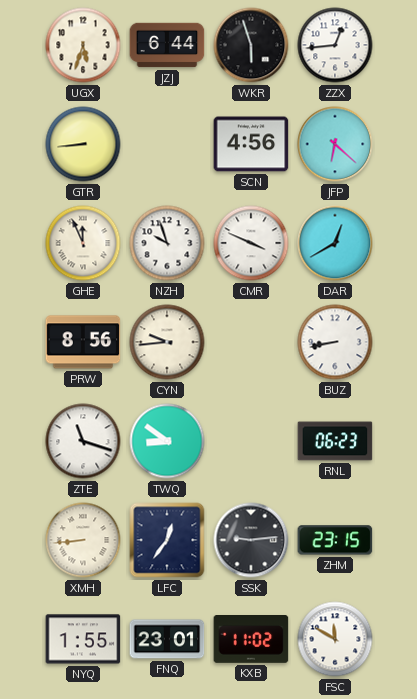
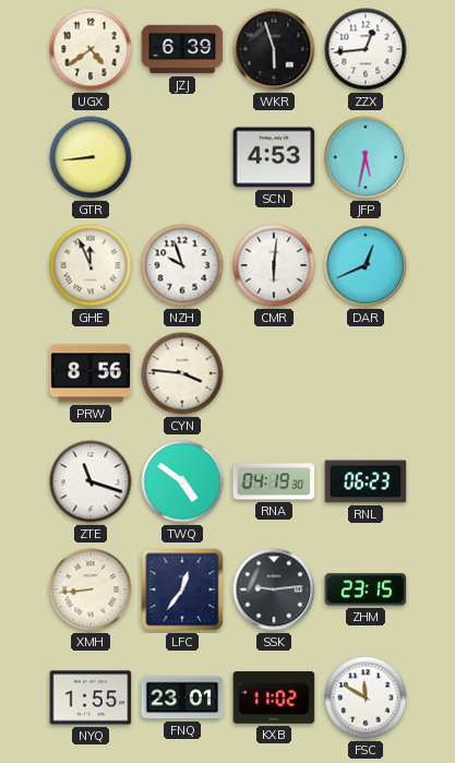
UGX: 5:33 -> 4:39
JZJ: 6:44 -> 6:39
SCN: 4:56 -> 4:53
JFP: 6:22 -> 5:32
CMR: 3:49 -> 6:01
DAR: 12:40 -> 12:41
CYN: 9:44 -> 3:46
BUZ: 8:43 -> none
TWQ: 8:51 -> 4:51
RNA: none -> 04:19
